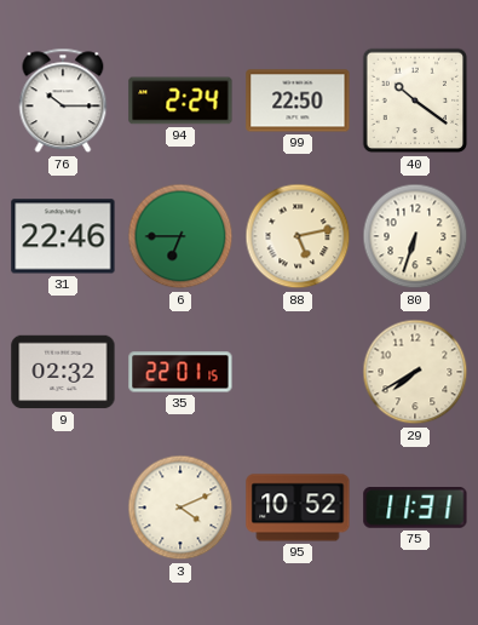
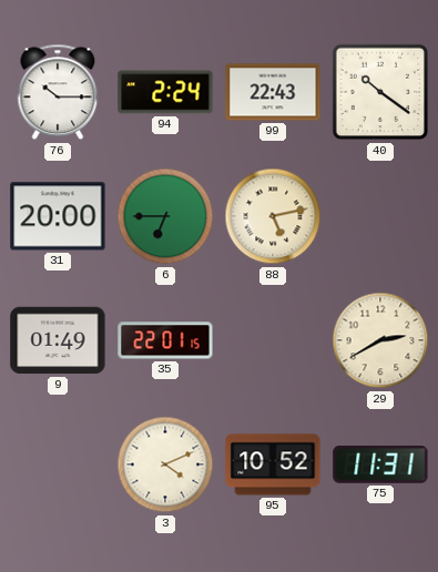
99: 22:50 -> 22:43
31: 22:46 -> 20:00
80: 6:33 -> none
9: 02:32 -> 01:49
29: 7:40 -> 2:40
